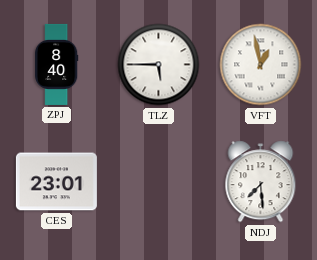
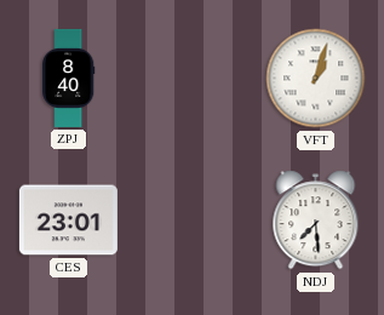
TLZ: 5:45 -> none
VFT: 12:58 -> 1:03
